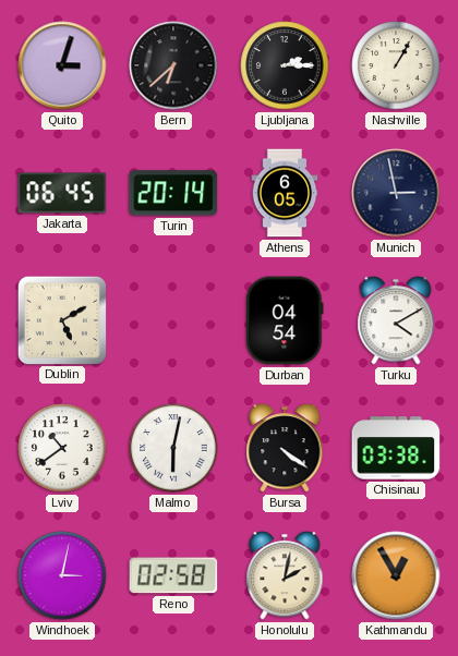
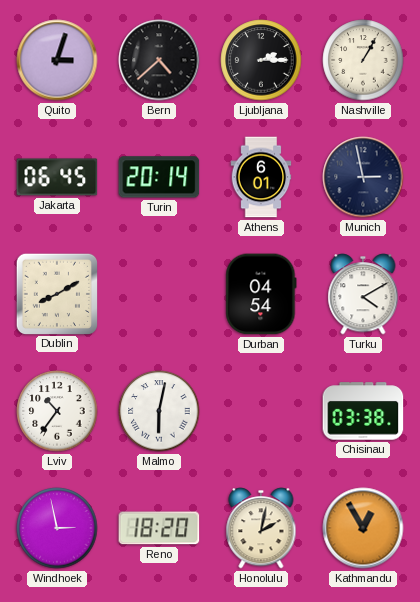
Bern: 6:38 -> 4:38
Athens: 6:05 -> 6:01
Dublin: 5:10 -> 8:10
Lviv: 10:39 -> 10:36
Bursa: 4:21 -> none
Windhoek: 3:02 -> 2:58
Reno: 02:58 -> 18:20
